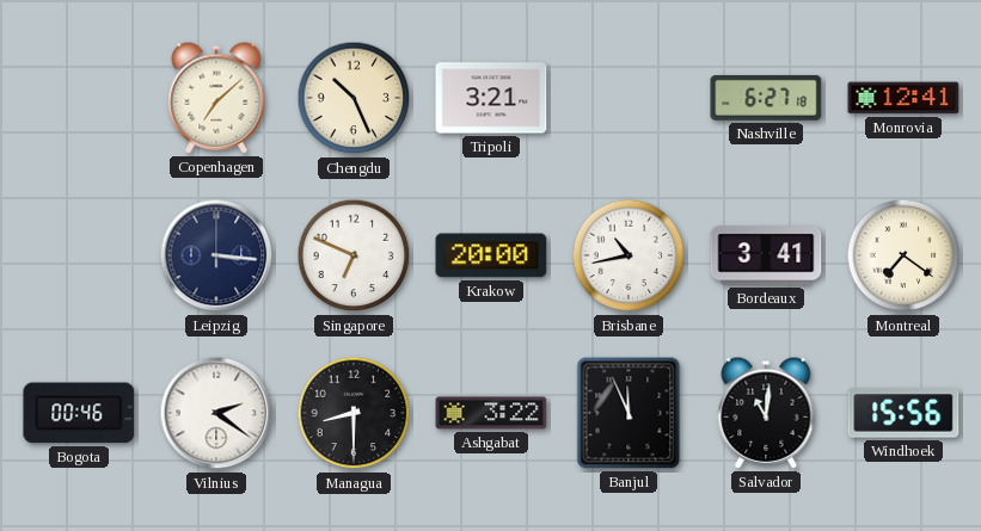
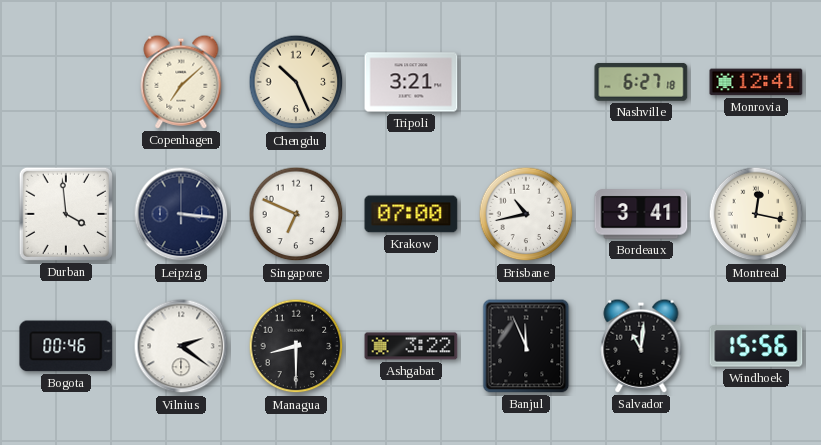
Durban: none -> 3:59
Krakow: 20:00 -> 07:00
Montreal: 7:21 -> 12:17
